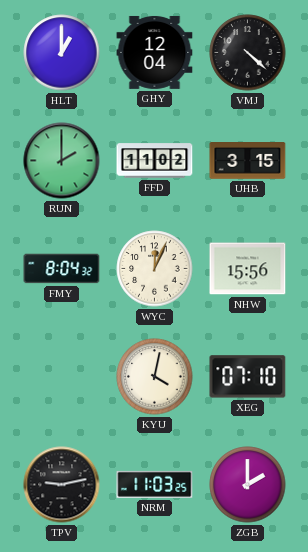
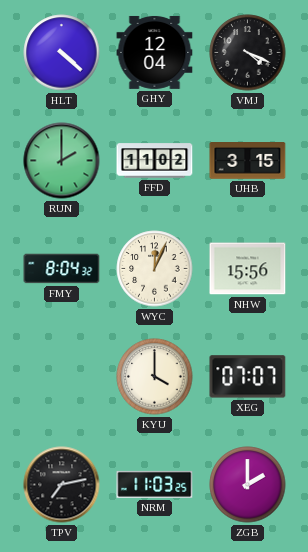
HLT: 1:00 -> 4:22
VMJ: 4:22 -> 4:19
KYU: 4:02 -> 4:00
XEG: 07:10 -> 07:07
TPV: 9:13 -> 7:13
